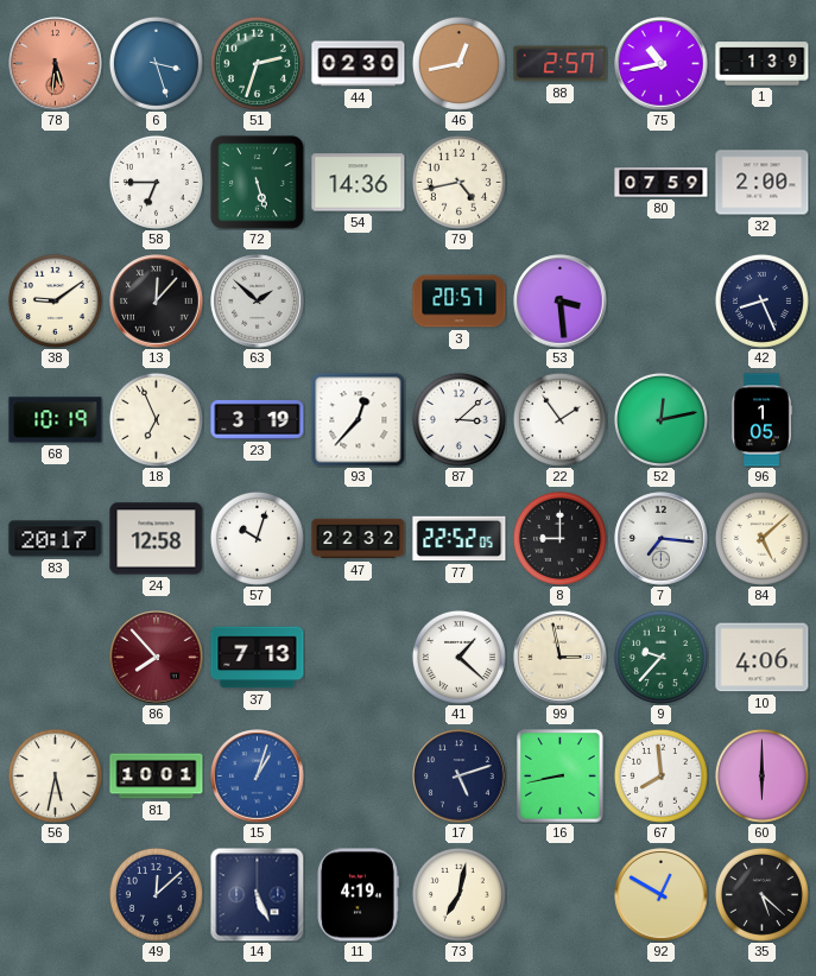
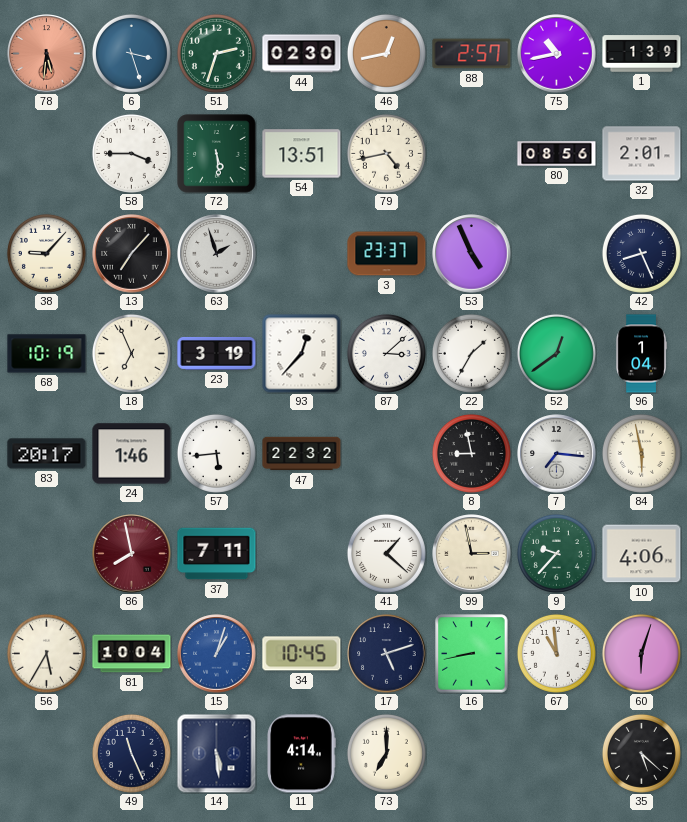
58: 6:45 -> 3:45
72: 5:27 -> 5:29
54: 14:36 -> 13:51
80: 07:59 -> 08:56
32: 2:00 -> 2:01
38: 9:09 -> 9:07
13: 12:07 -> 7:07
63: 1:52 -> 1:57
3: 20:57 -> 23:37
53: 3:29 -> 4:56
22: 1:54 -> 1:35
52: 12:13 -> 12:39
96: 1:05 -> 1:04
24: 12:58 -> 1:46
57: 10:03 -> 5:44
77: 22:52 -> none
8: 9:00 -> 8:58
84: 5:08 -> 5:58
86: 7:53 -> 7:58
37: 7:13 -> 7:11
56: 5:32 -> 5:35
81: 10:01 -> 10:04
34: none -> 10:45
67: 7:59 -> 10:59
60: 6:00 -> 6:03
49: 12:08 -> 11:26
14: 5:26 -> 5:29
11: 4:19 -> 4:14
73: 7:02 -> 7:00
92: 12:50 -> none
